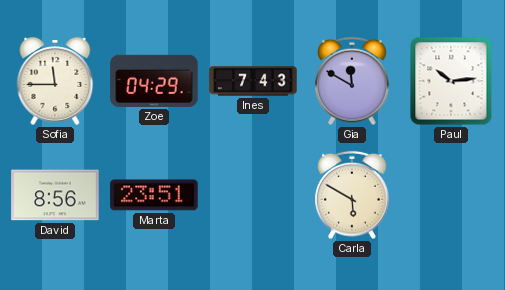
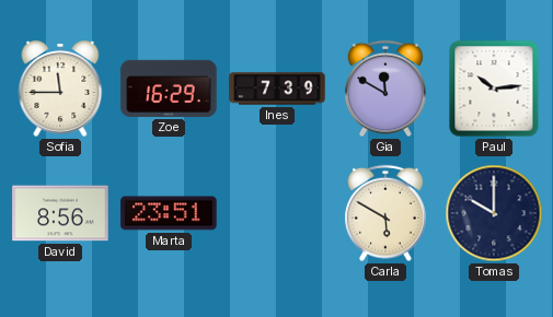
Zoe: 04:29 -> 16:29
Ines: 7:43 -> 7:39
Tomas: none -> 10:00
